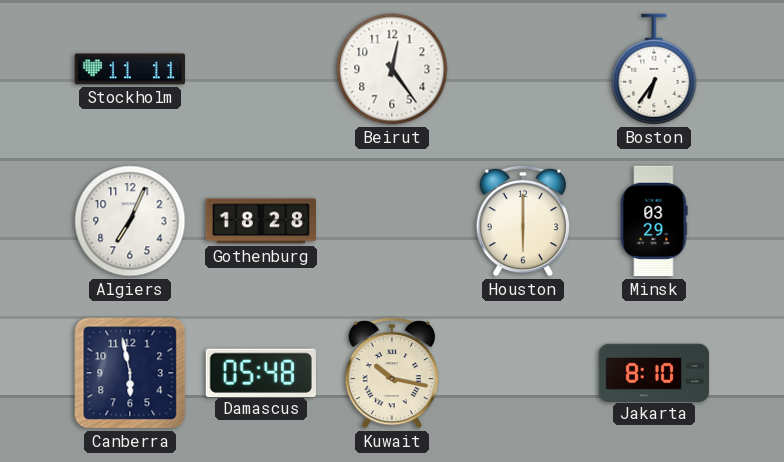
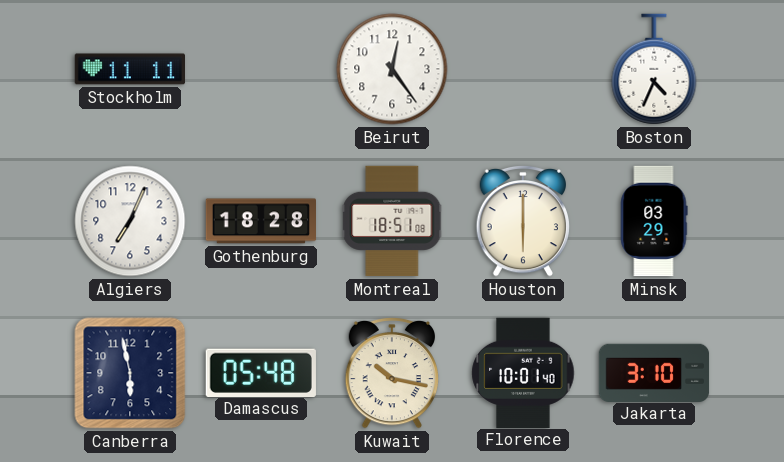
Boston: 6:36 -> 4:34
Montreal: none -> 18:51
Florence: none -> 10:01
Jakarta: 8:10 -> 3:10
